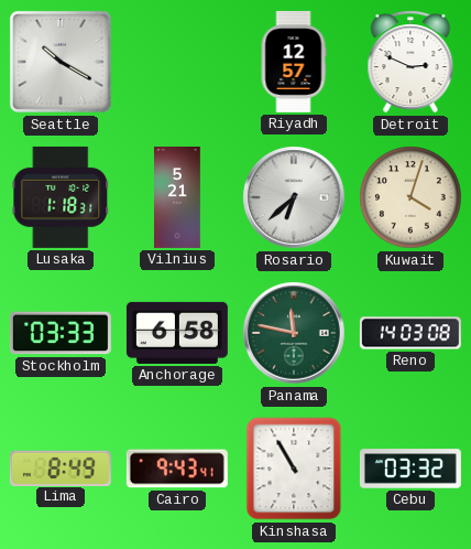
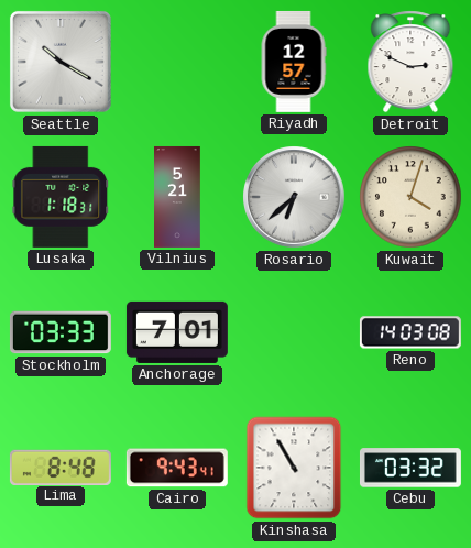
Anchorage: 6:58 -> 7:01
Panama: 11:47 -> none
Lima: 8:49 -> 8:48
